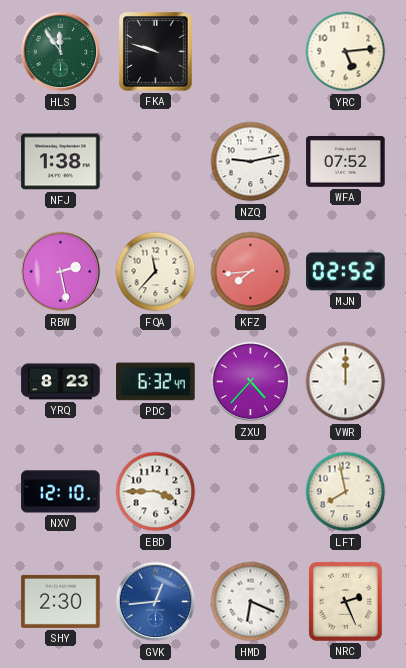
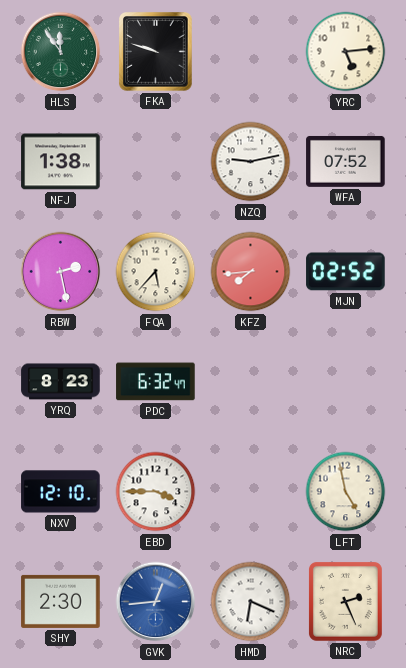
FQA: 11:37 -> 5:37
ZXU: 4:37 -> none
VWR: 12:00 -> none
LFT: 7:58 -> 4:58
